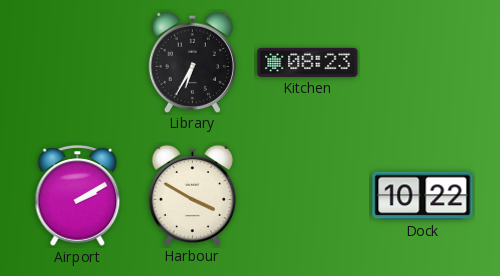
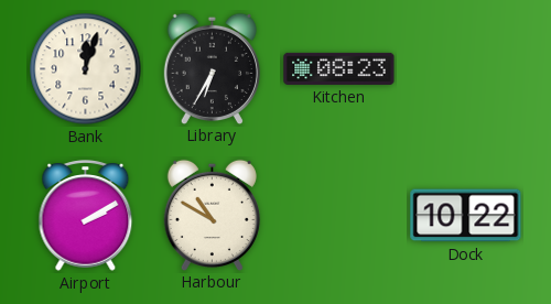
Bank: none -> 12:03
Harbour: 3:50 -> 10:50
